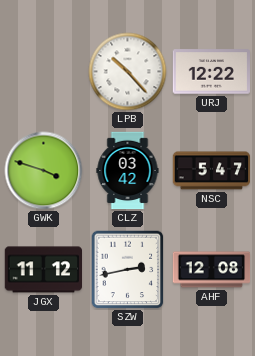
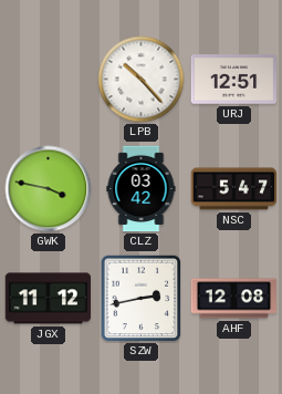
URJ: 12:22 -> 12:51
GWK: 3:48 -> 3:47
